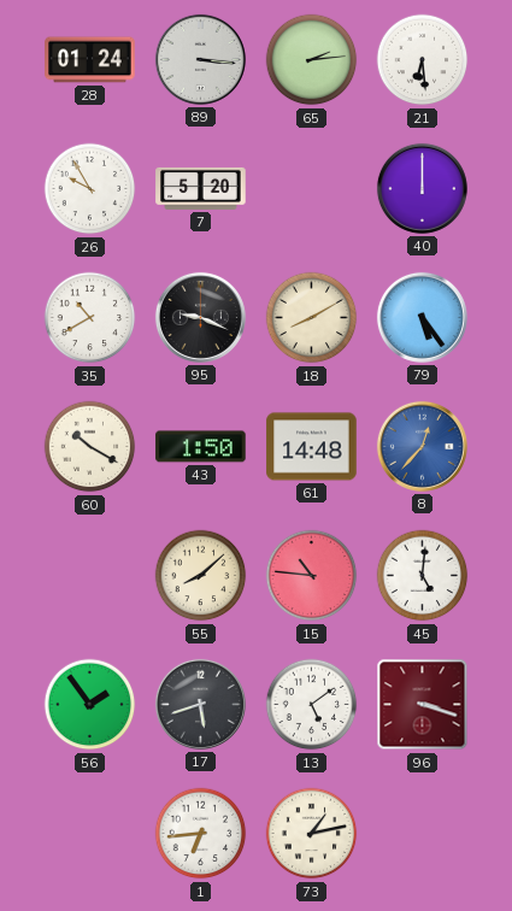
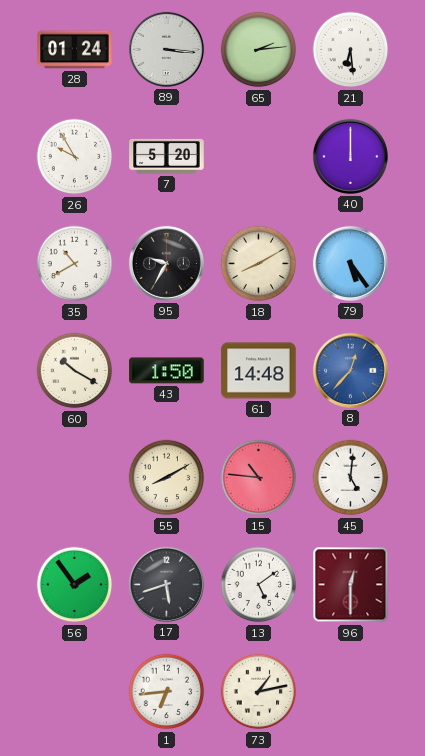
95: 9:19 -> 9:35
55: 8:08 -> 8:10
96: 3:18 -> 12:30
